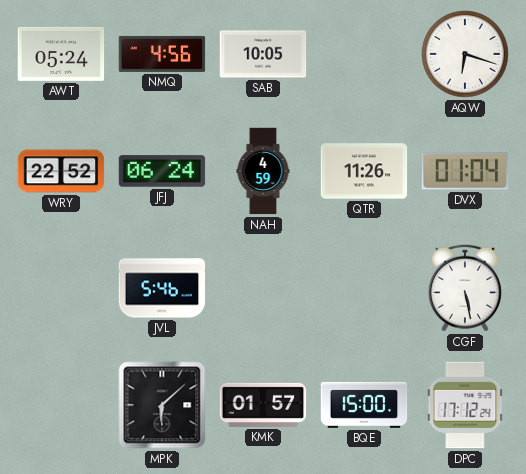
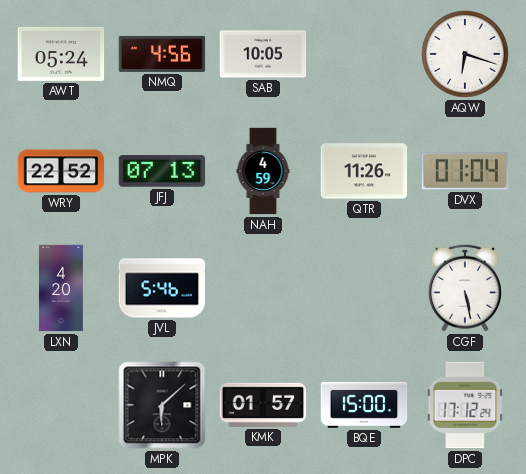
JFJ: 06:24 -> 07:13
LXN: none -> 4:20
